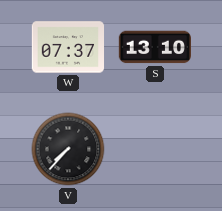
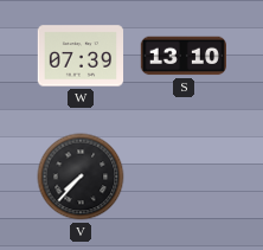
W: 07:37 -> 07:39
